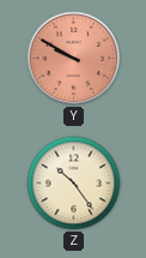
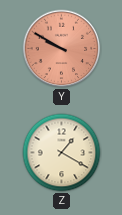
Z: 10:24 -> 1:20
